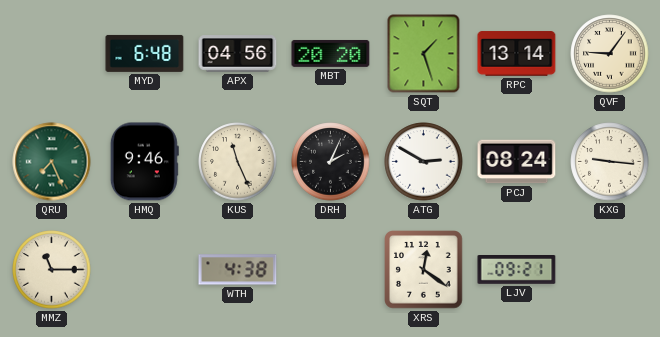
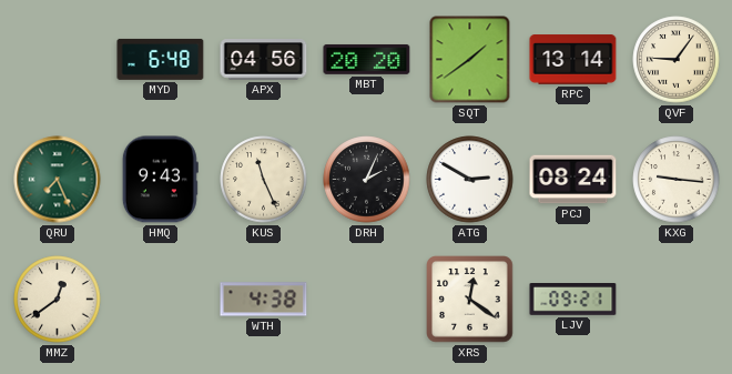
SQT: 1:27 -> 1:39
HMQ: 9:46 -> 9:43
MMZ: 11:15 -> 12:39
